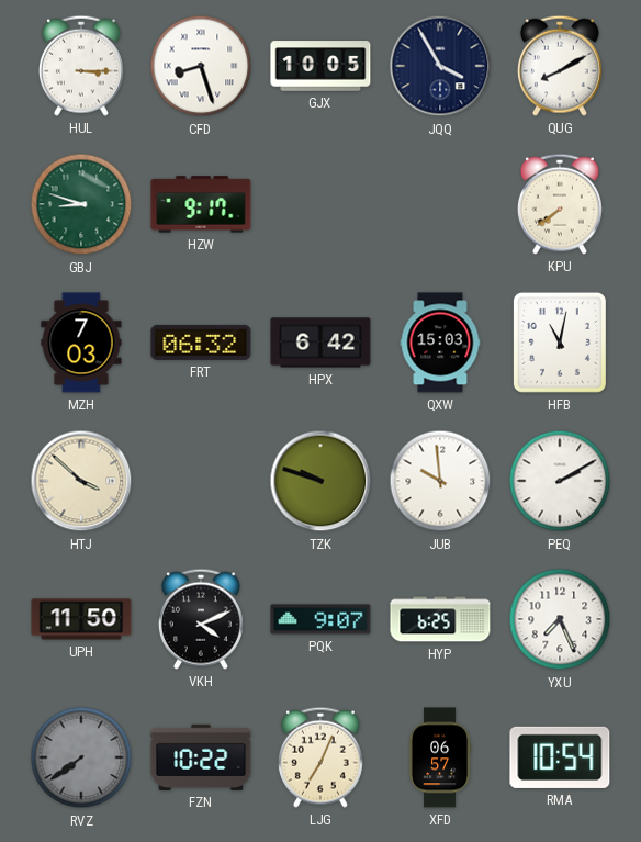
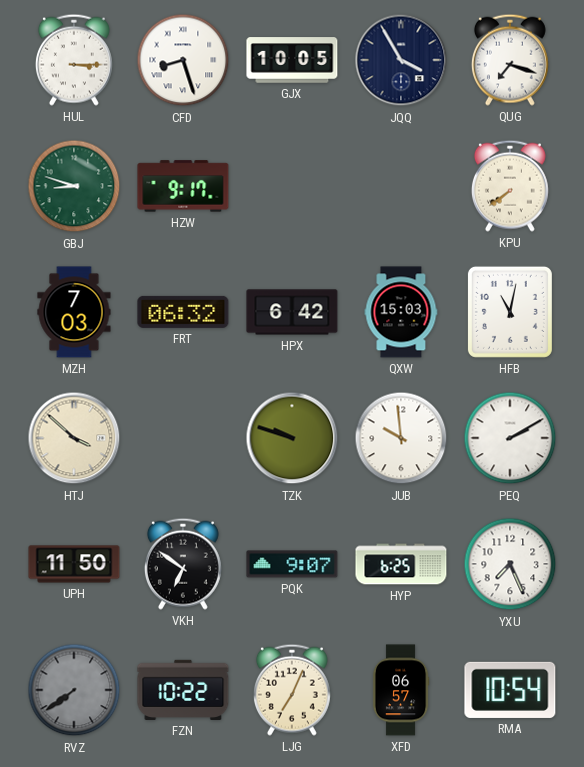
QUG: 8:10 -> 7:18
VKH: 4:11 -> 6:51
